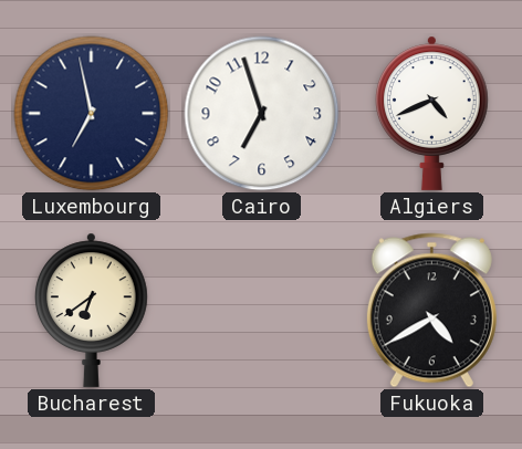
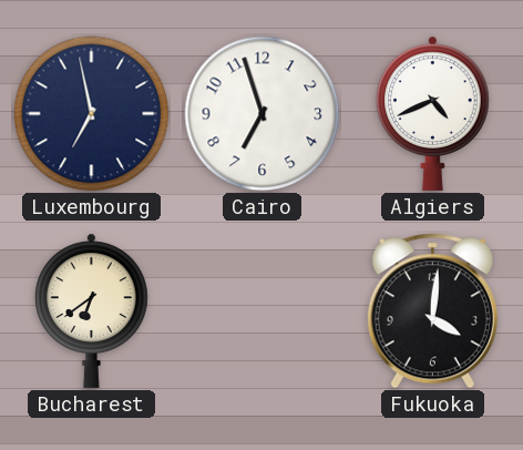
Fukuoka: 4:40 -> 4:01
